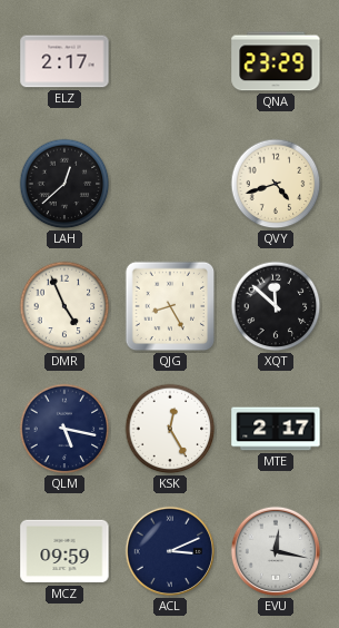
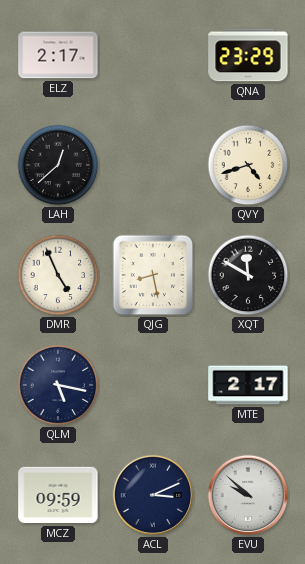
QJG: 8:25 -> 8:28
XQT: 11:52 -> 11:50
KSK: 12:25 -> none
EVU: 12:17 -> 9:52
